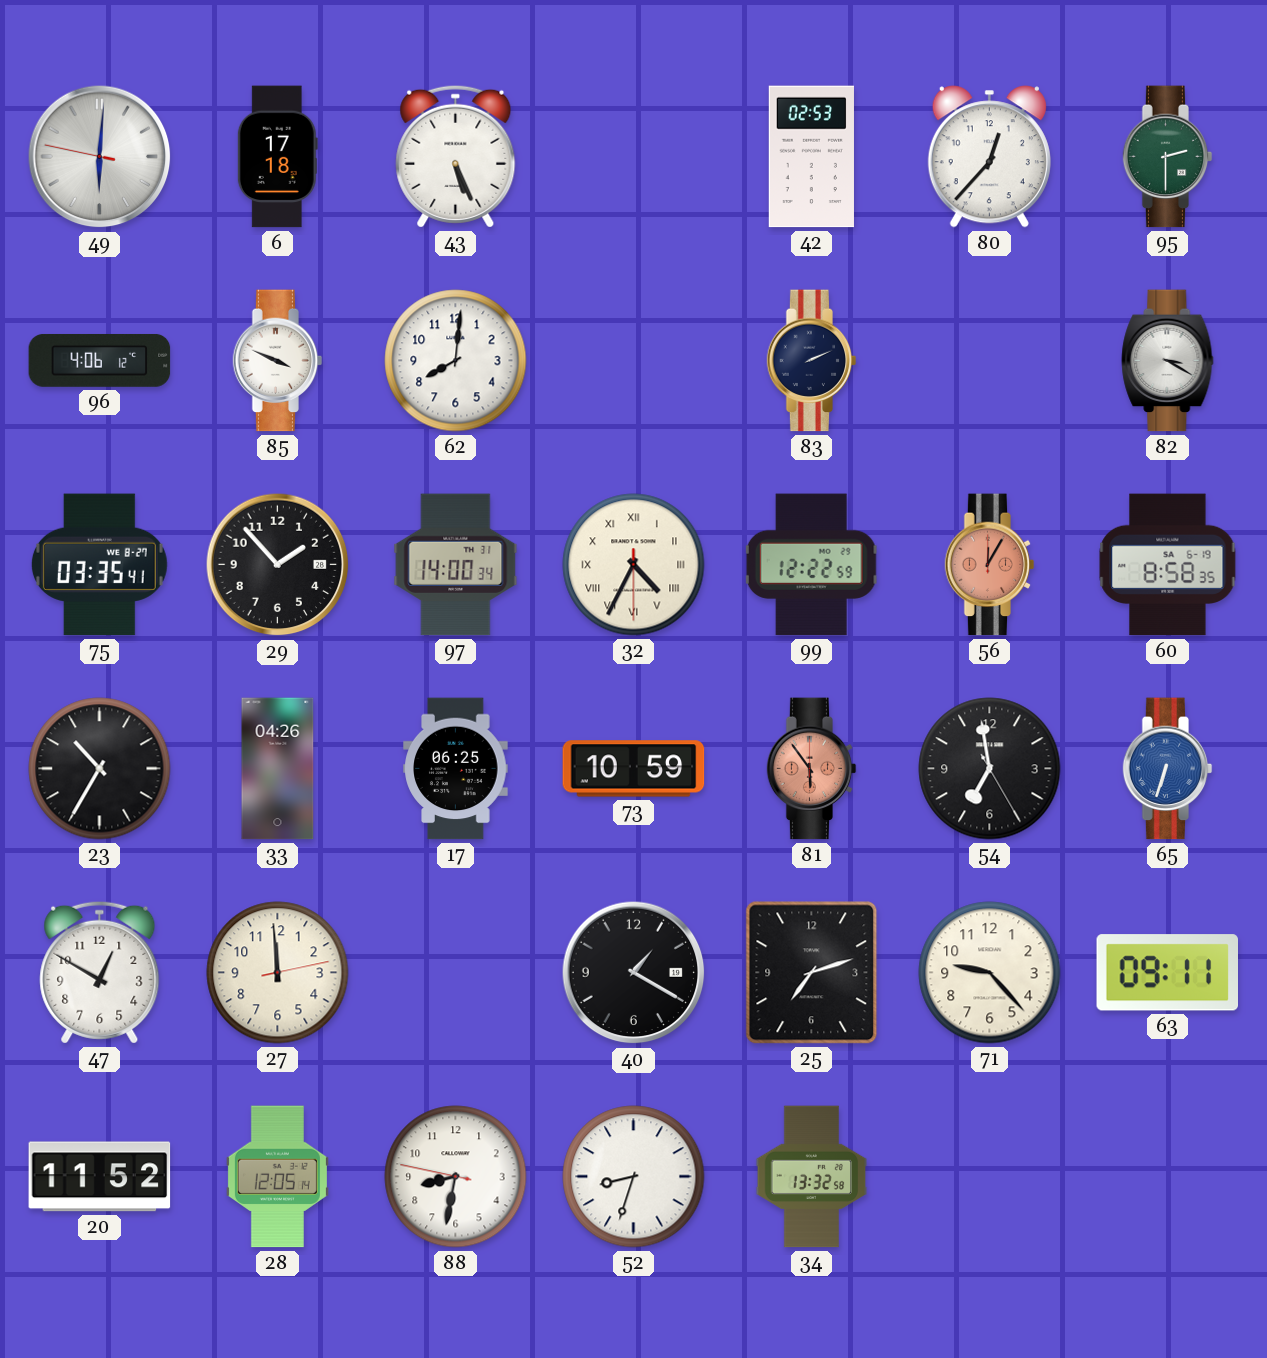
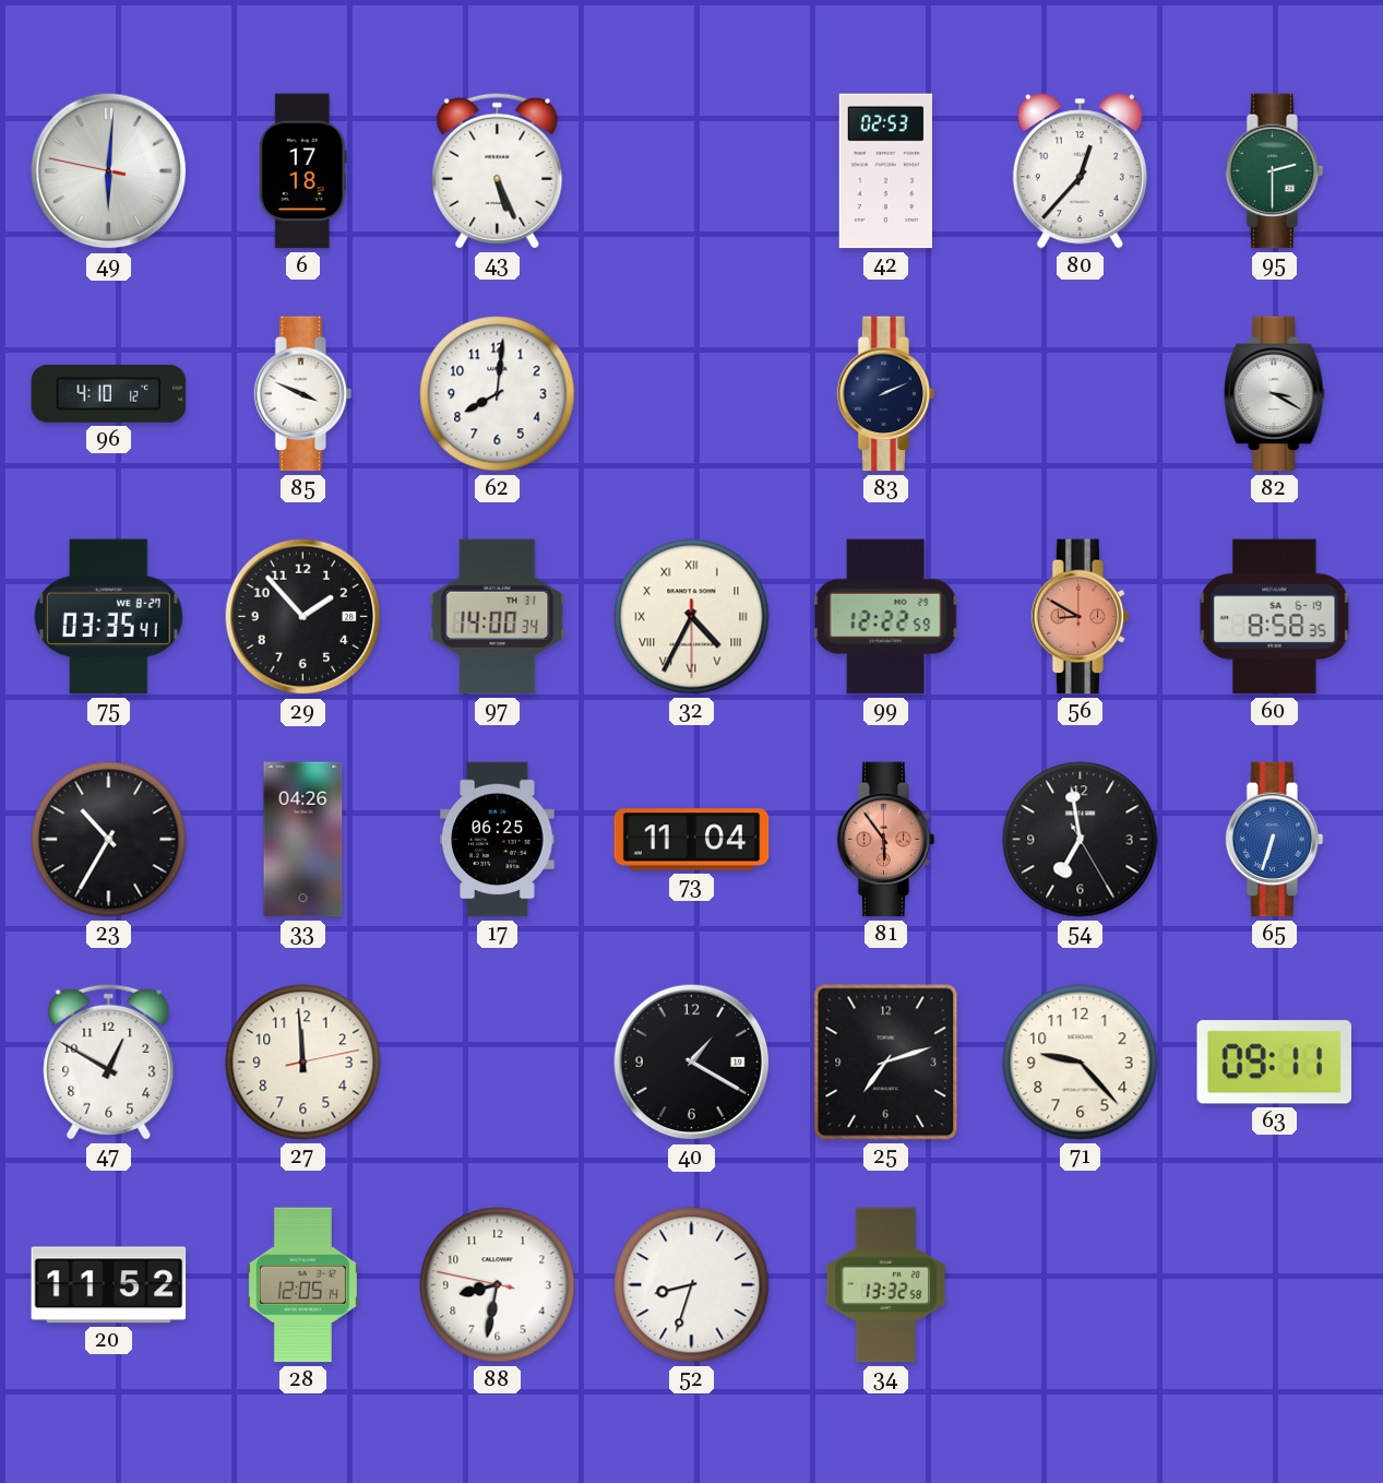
96: 4:06 -> 4:10
56: 12:05 -> 8:50
73: 10:59 -> 11:04
